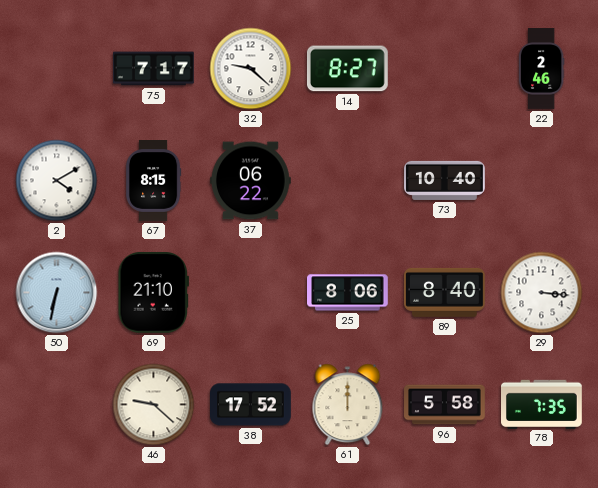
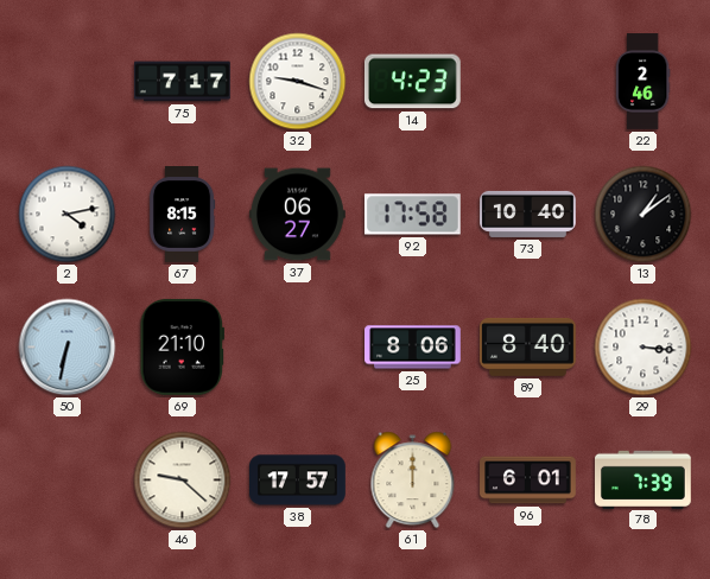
32: 9:22 -> 9:18
14: 8:27 -> 4:23
2: 4:10 -> 4:13
37: 06:22 -> 06:27
92: none -> 17:58
13: none -> 1:09
38: 17:52 -> 17:57
96: 5:58 -> 6:01
78: 7:35 -> 7:39
